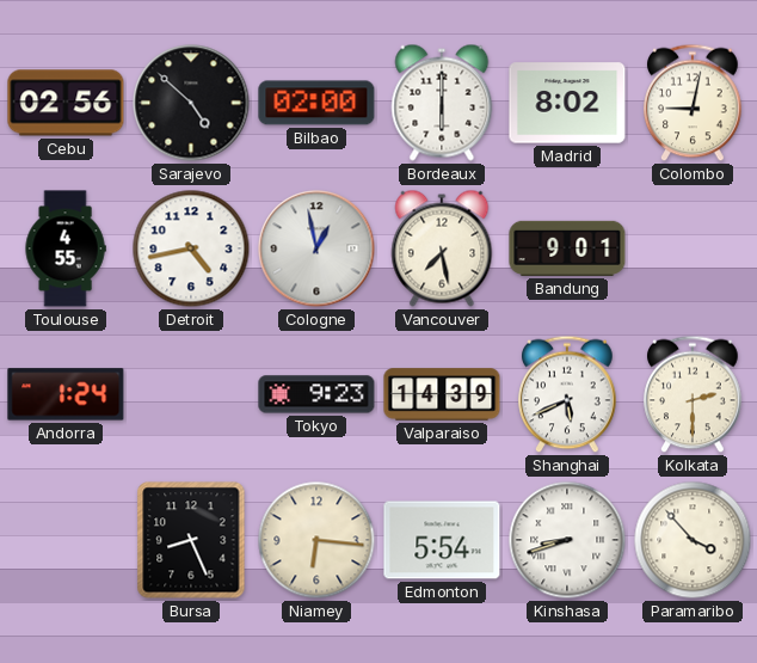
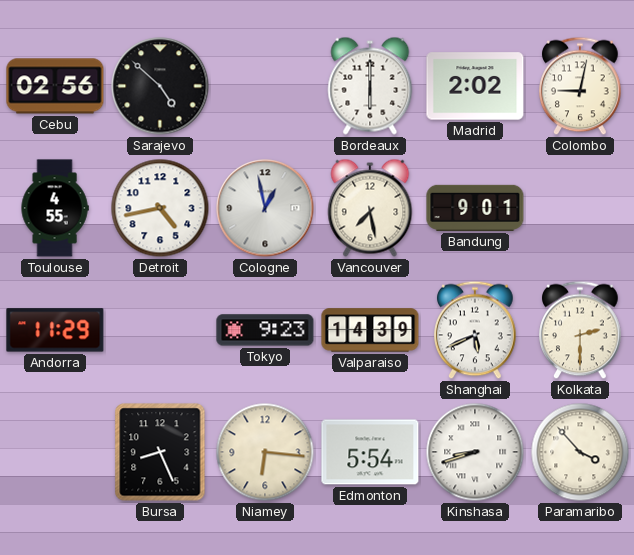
Bilbao: 02:00 -> none
Madrid: 8:02 -> 2:02
Andorra: 1:24 -> 11:29
